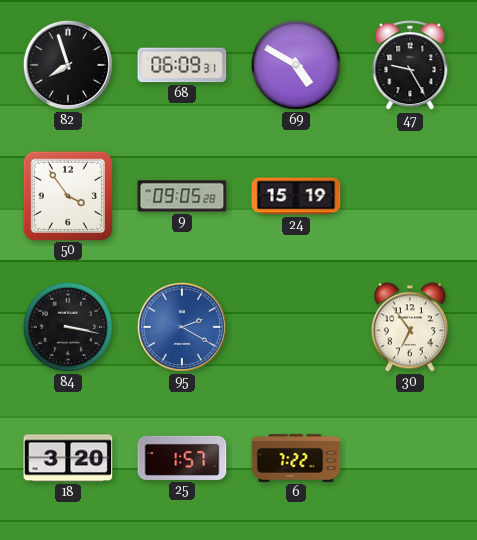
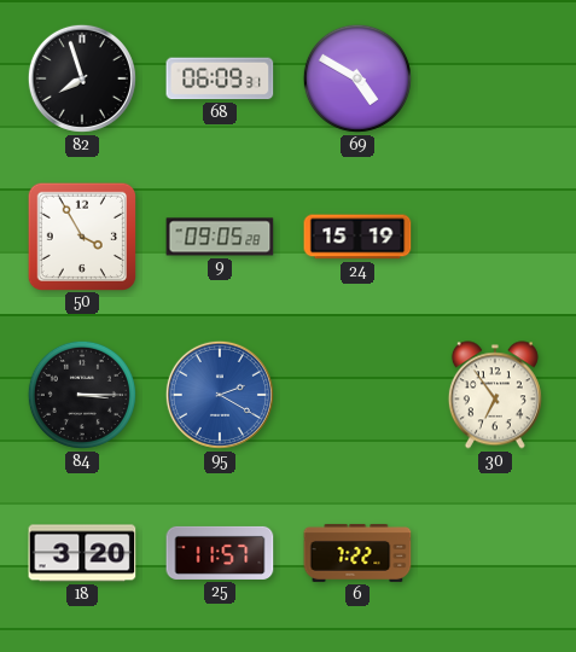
47: 9:25 -> none
50: 3:54 -> 3:55
84: 3:17 -> 3:15
25: 1:57 -> 11:57
